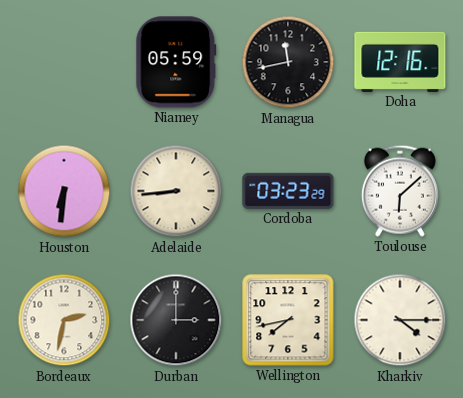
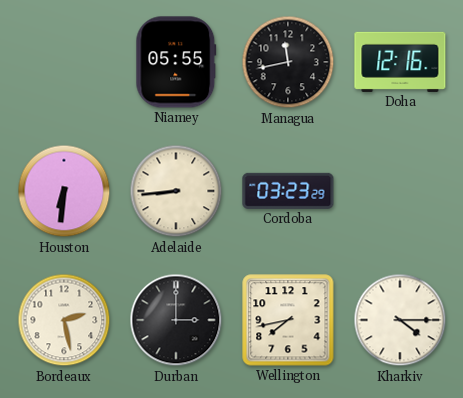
Niamey: 05:59 -> 05:55
Toulouse: 6:08 -> none
Bordeaux: 2:32 -> 2:28
